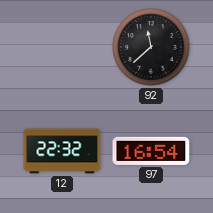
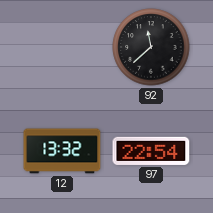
12: 22:32 -> 13:32
97: 16:54 -> 22:54
